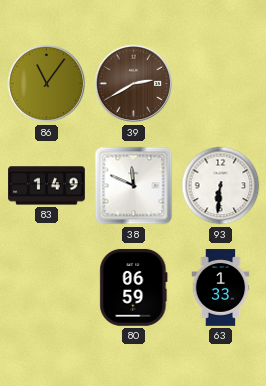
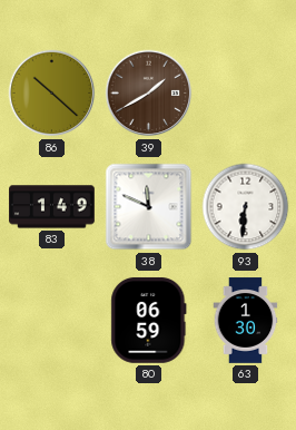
86: 11:06 -> 10:22
39: 2:40 -> 1:40
63: 1:33 -> 1:30
